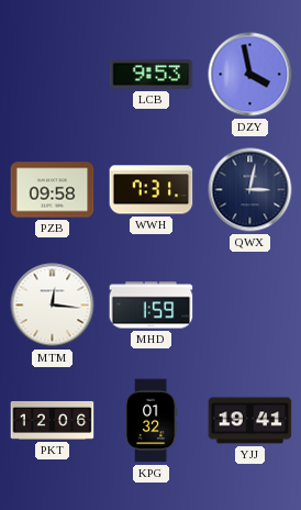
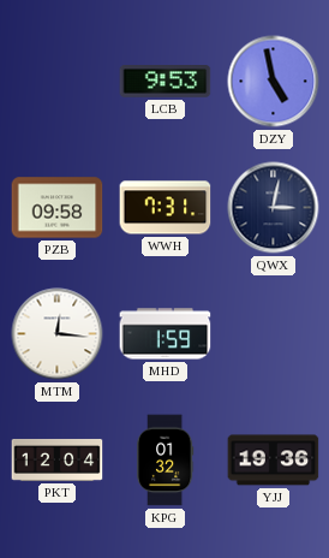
DZY: 3:58 -> 4:58
PKT: 12:06 -> 12:04
YJJ: 19:41 -> 19:36
